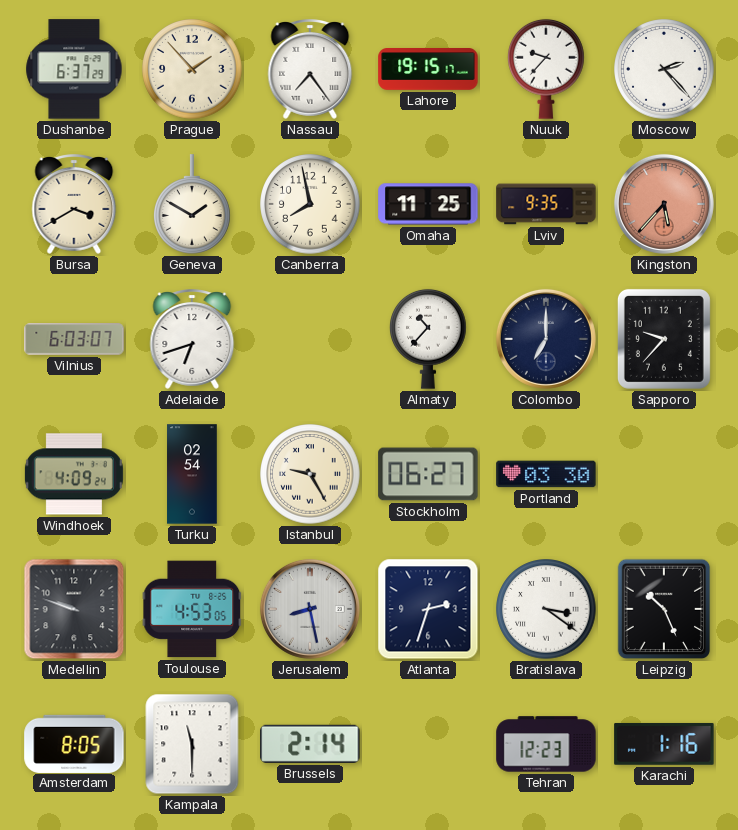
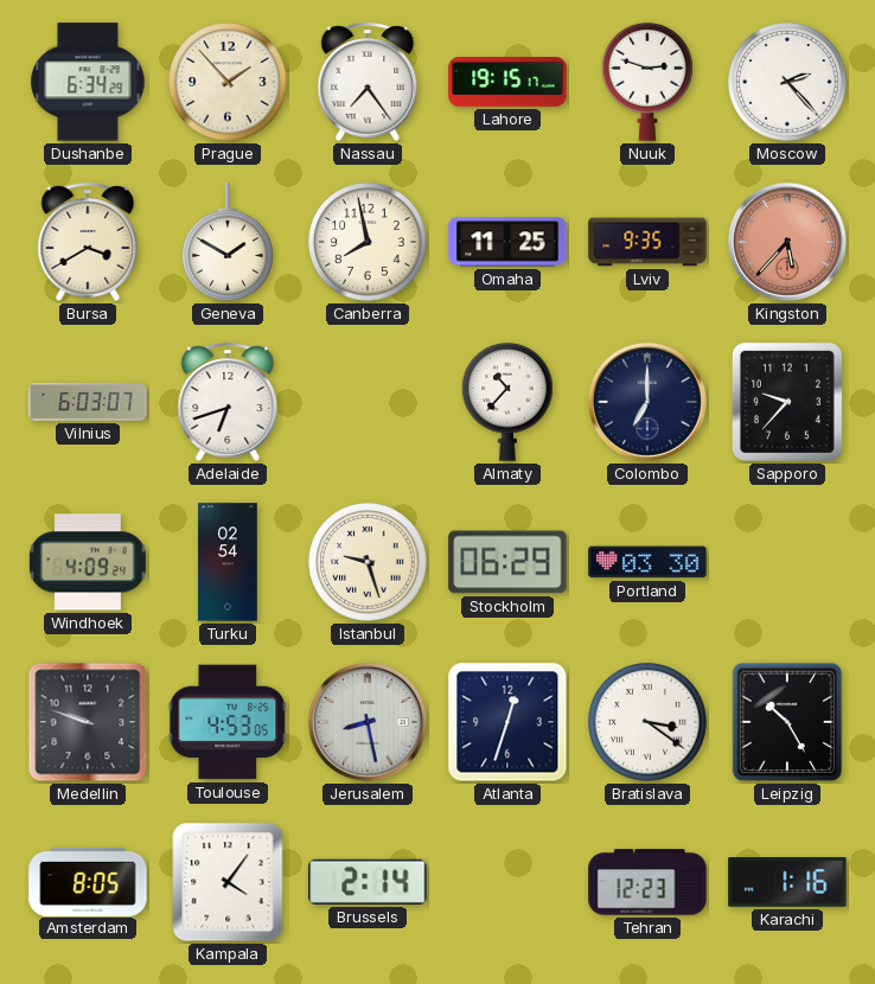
Dushanbe: 6:37 -> 6:34
Nuuk: 9:37 -> 2:48
Istanbul: 9:25 -> 9:27
Stockholm: 06:27 -> 06:29
Atlanta: 2:33 -> 12:33
Leipzig: 10:26 -> 10:25
Kampala: 11:30 -> 4:06
